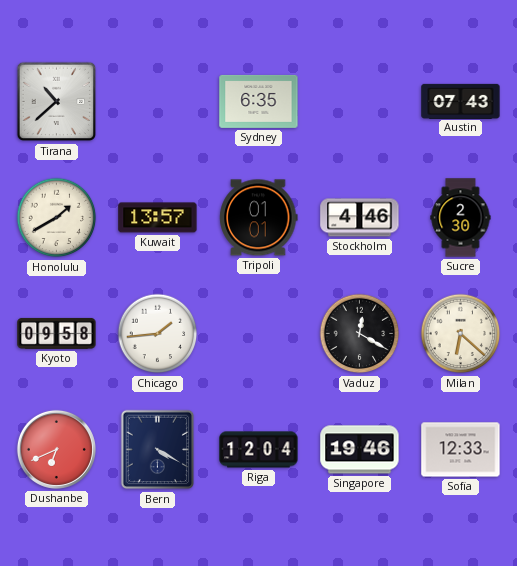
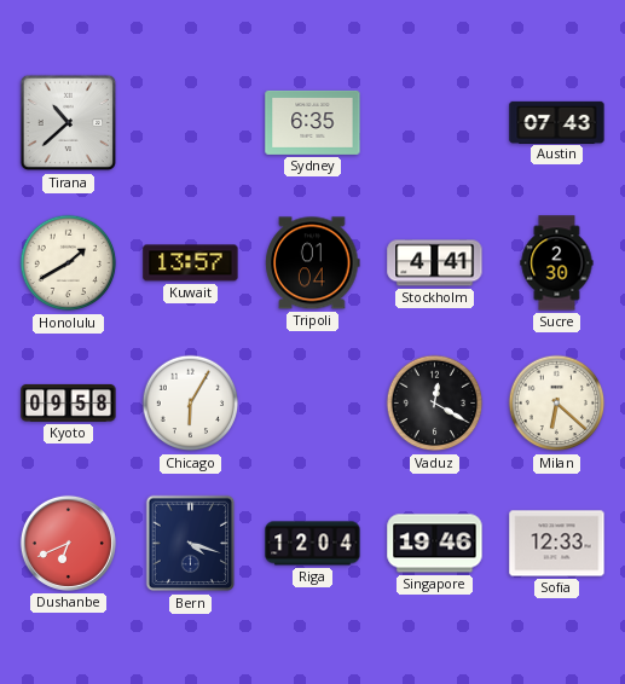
Tripoli: 01:01 -> 01:04
Stockholm: 4:46 -> 4:41
Chicago: 1:44 -> 6:05
Bern: 4:20 -> 4:18
